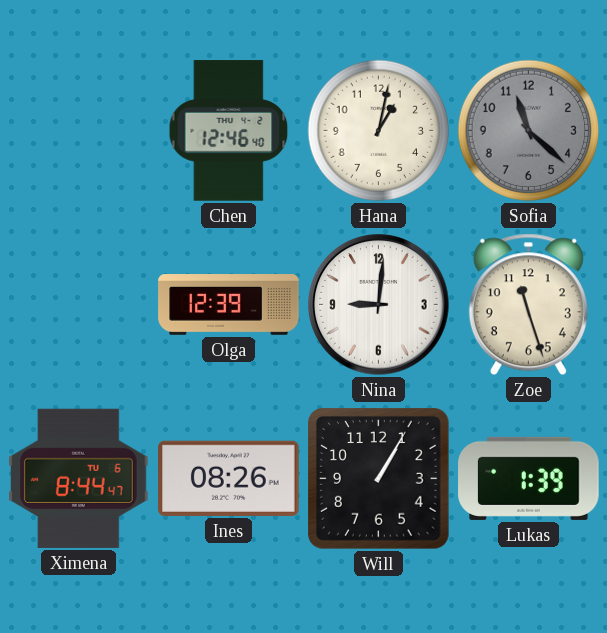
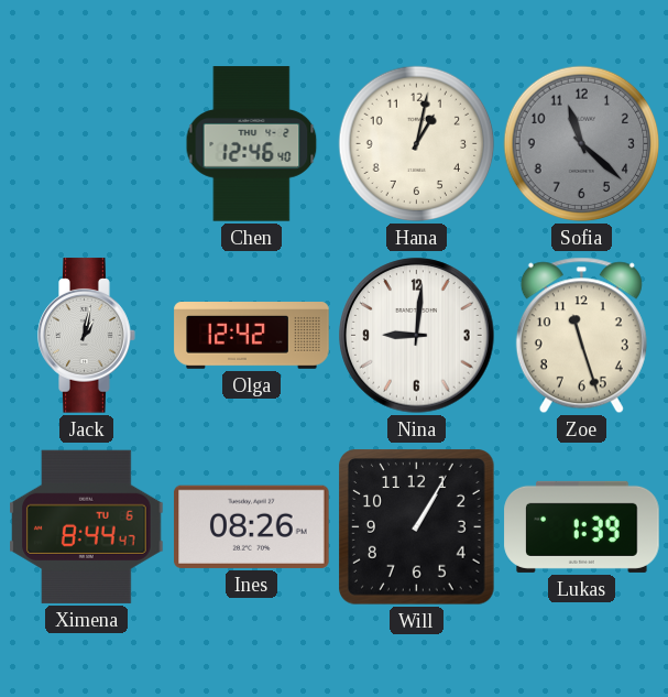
Jack: none -> 1:02
Olga: 12:39 -> 12:42
